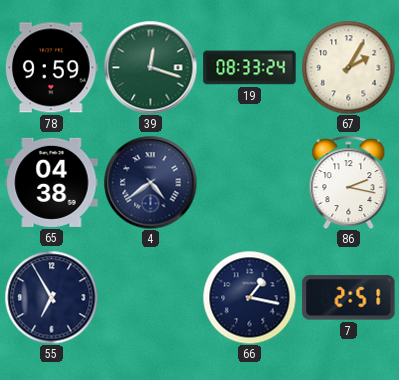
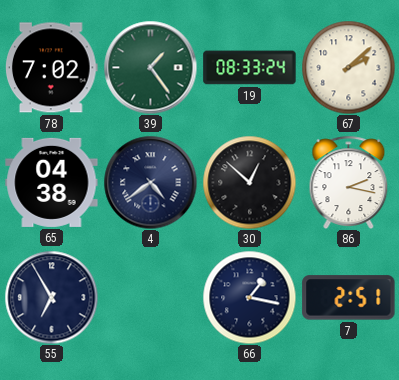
78: 9:59 -> 7:02
39: 12:18 -> 1:24
67: 2:05 -> 2:08
30: none -> 12:52
